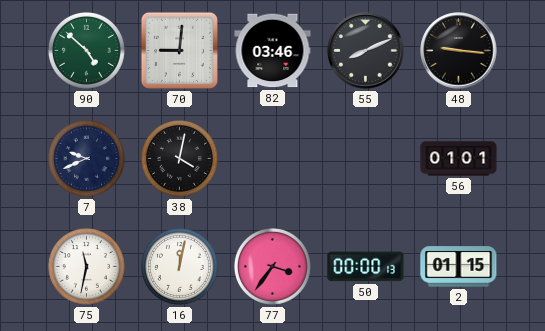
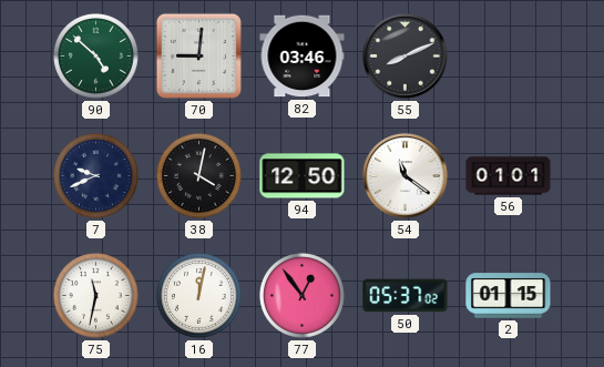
48: 9:16 -> none
94: none -> 12:50
54: none -> 11:21
77: 3:36 -> 12:54
50: 00:00 -> 05:37
